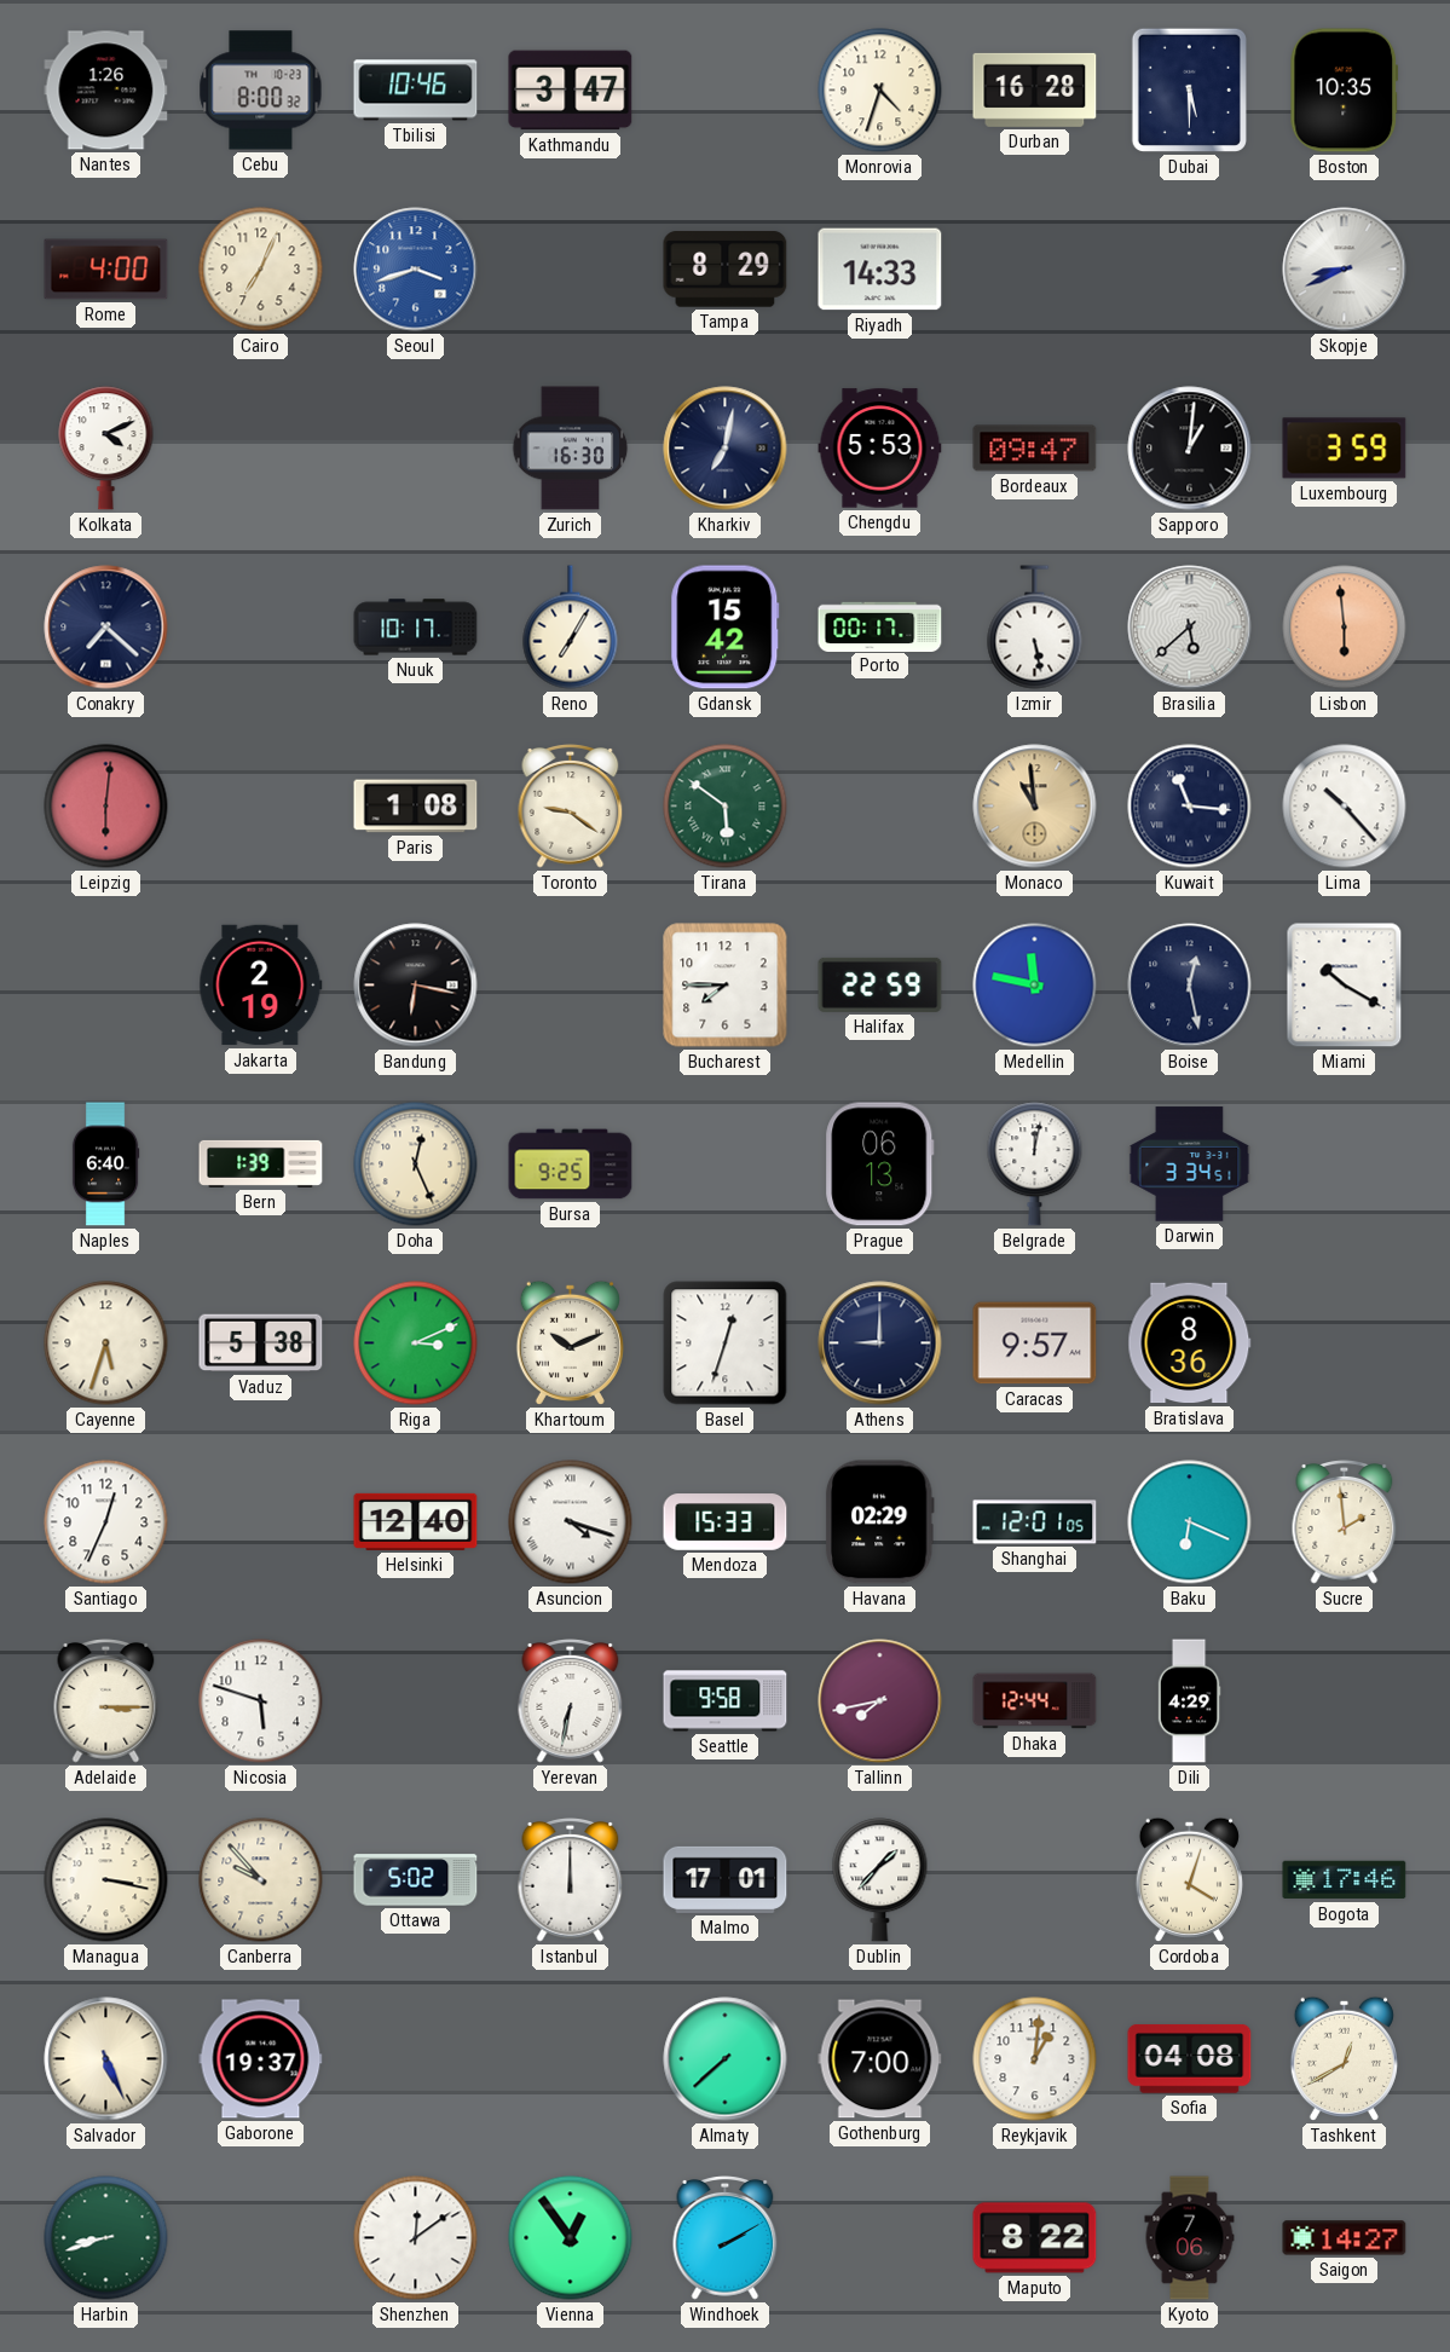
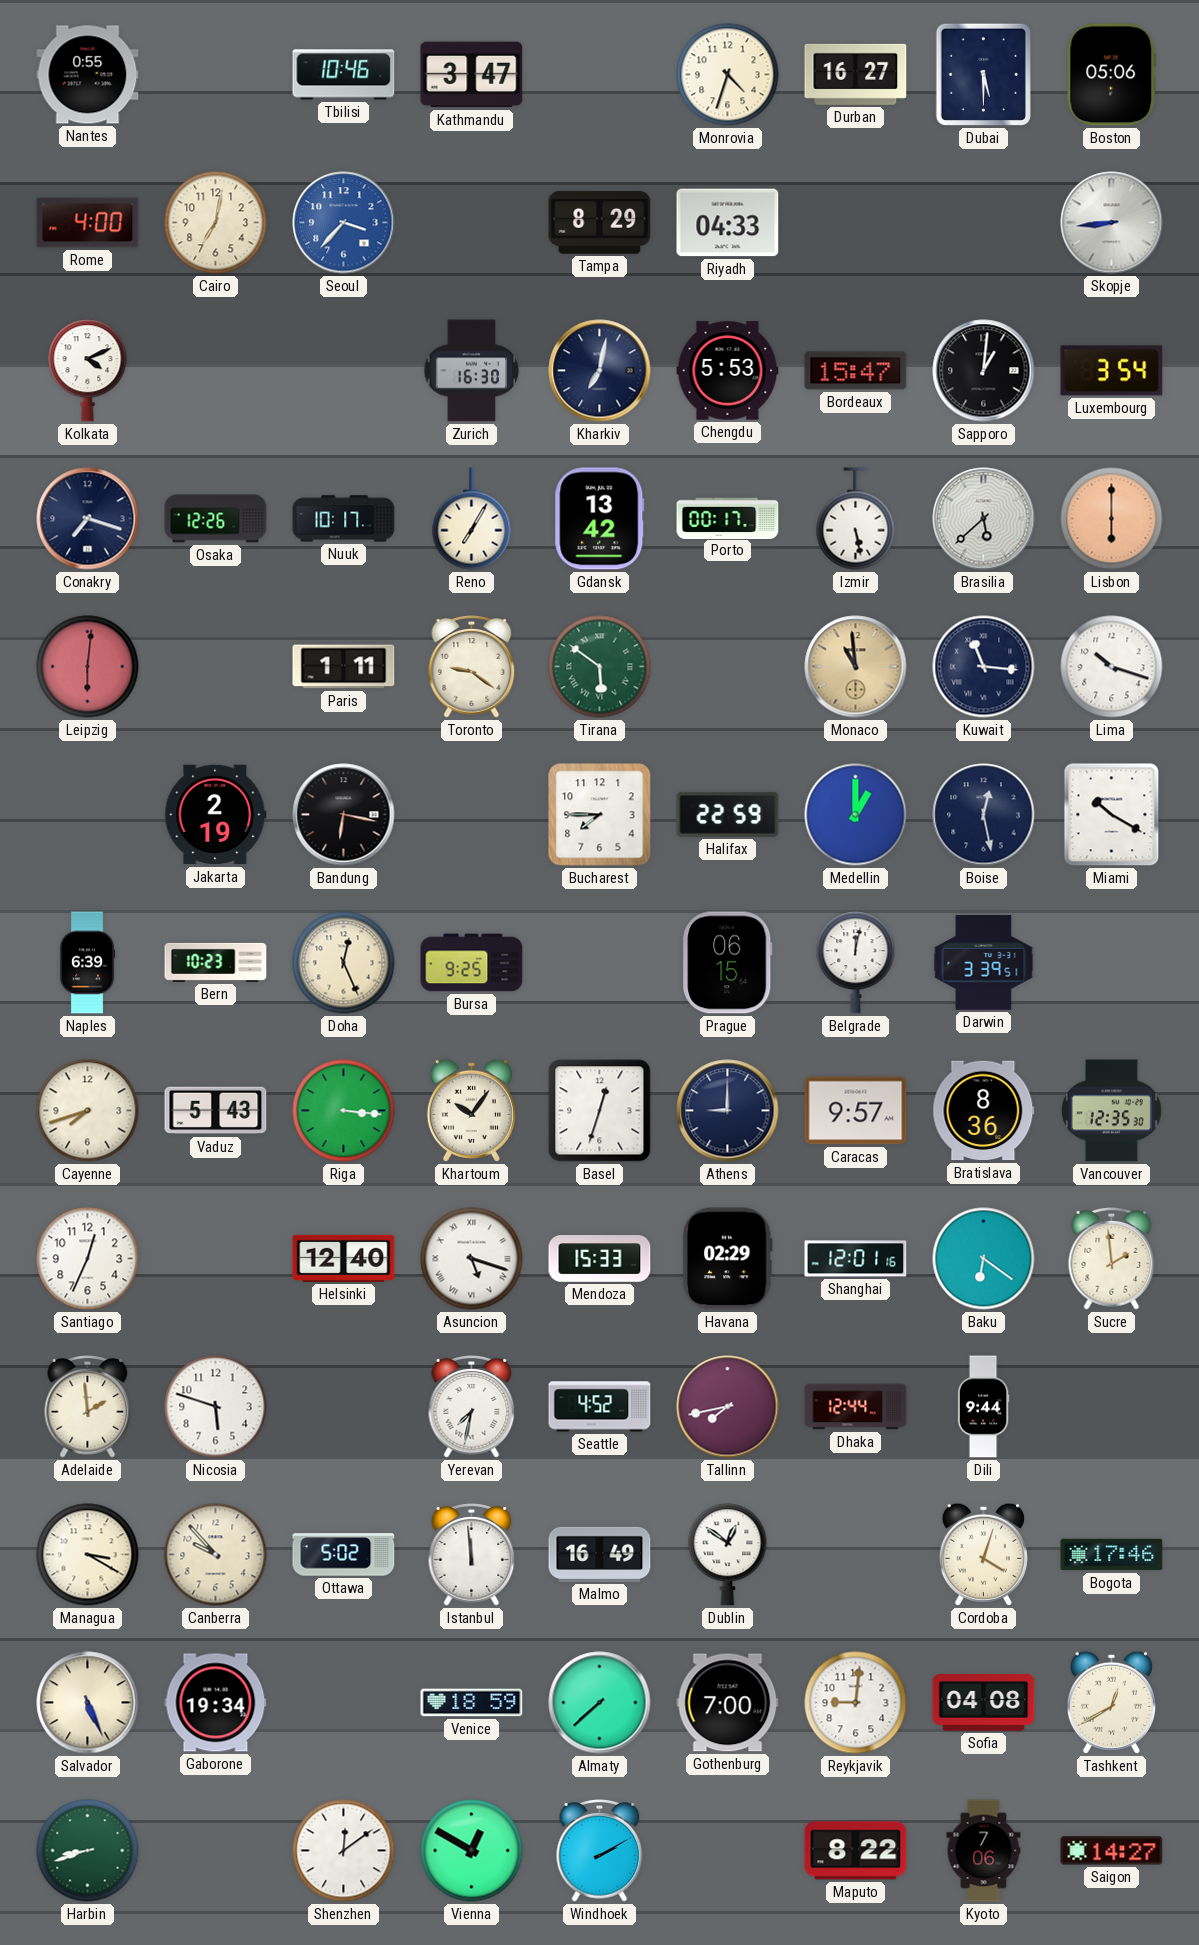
Nantes: 1:26 -> 0:55
Cebu: 8:00 -> none
Durban: 16:28 -> 16:27
Boston: 10:35 -> 05:06
Cairo: 7:04 -> 7:02
Seoul: 3:42 -> 3:37
Riyadh: 14:33 -> 04:33
Skopje: 8:41 -> 8:44
Bordeaux: 09:47 -> 15:47
Luxembourg: 3:59 -> 3:54
Conakry: 7:22 -> 7:18
Osaka: none -> 12:26
Gdansk: 15:42 -> 13:42
Lisbon: 5:59 -> 6:00
Paris: 1:08 -> 1:11
Lima: 10:23 -> 10:18
Medellin: 11:47 -> 1:00
Naples: 6:40 -> 6:39
Bern: 1:39 -> 10:23
Prague: 06:13 -> 06:15
Darwin: 3:34 -> 3:39
Cayenne: 5:33 -> 7:42
Vaduz: 5:38 -> 5:43
Riga: 3:11 -> 3:16
Khartoum: 10:11 -> 10:06
Vancouver: none -> 12:35
Asuncion: 4:18 -> 5:18
Shanghai: 12:01:05 -> 12:01:16
Baku: 6:19 -> 6:21
Adelaide: 3:15 -> 1:59
Yerevan: 6:32 -> 7:32
Seattle: 9:58 -> 4:52
Dili: 4:29 -> 9:44
Managua: 3:17 -> 3:20
Istanbul: 12:00 -> 11:59
Malmo: 17:01 -> 16:49
Dublin: 1:37 -> 12:51
Gaborone: 19:37 -> 19:34
Venice: none -> 18:59
Reykjavik: 1:01 -> 9:01
Vienna: 12:54 -> 12:50
